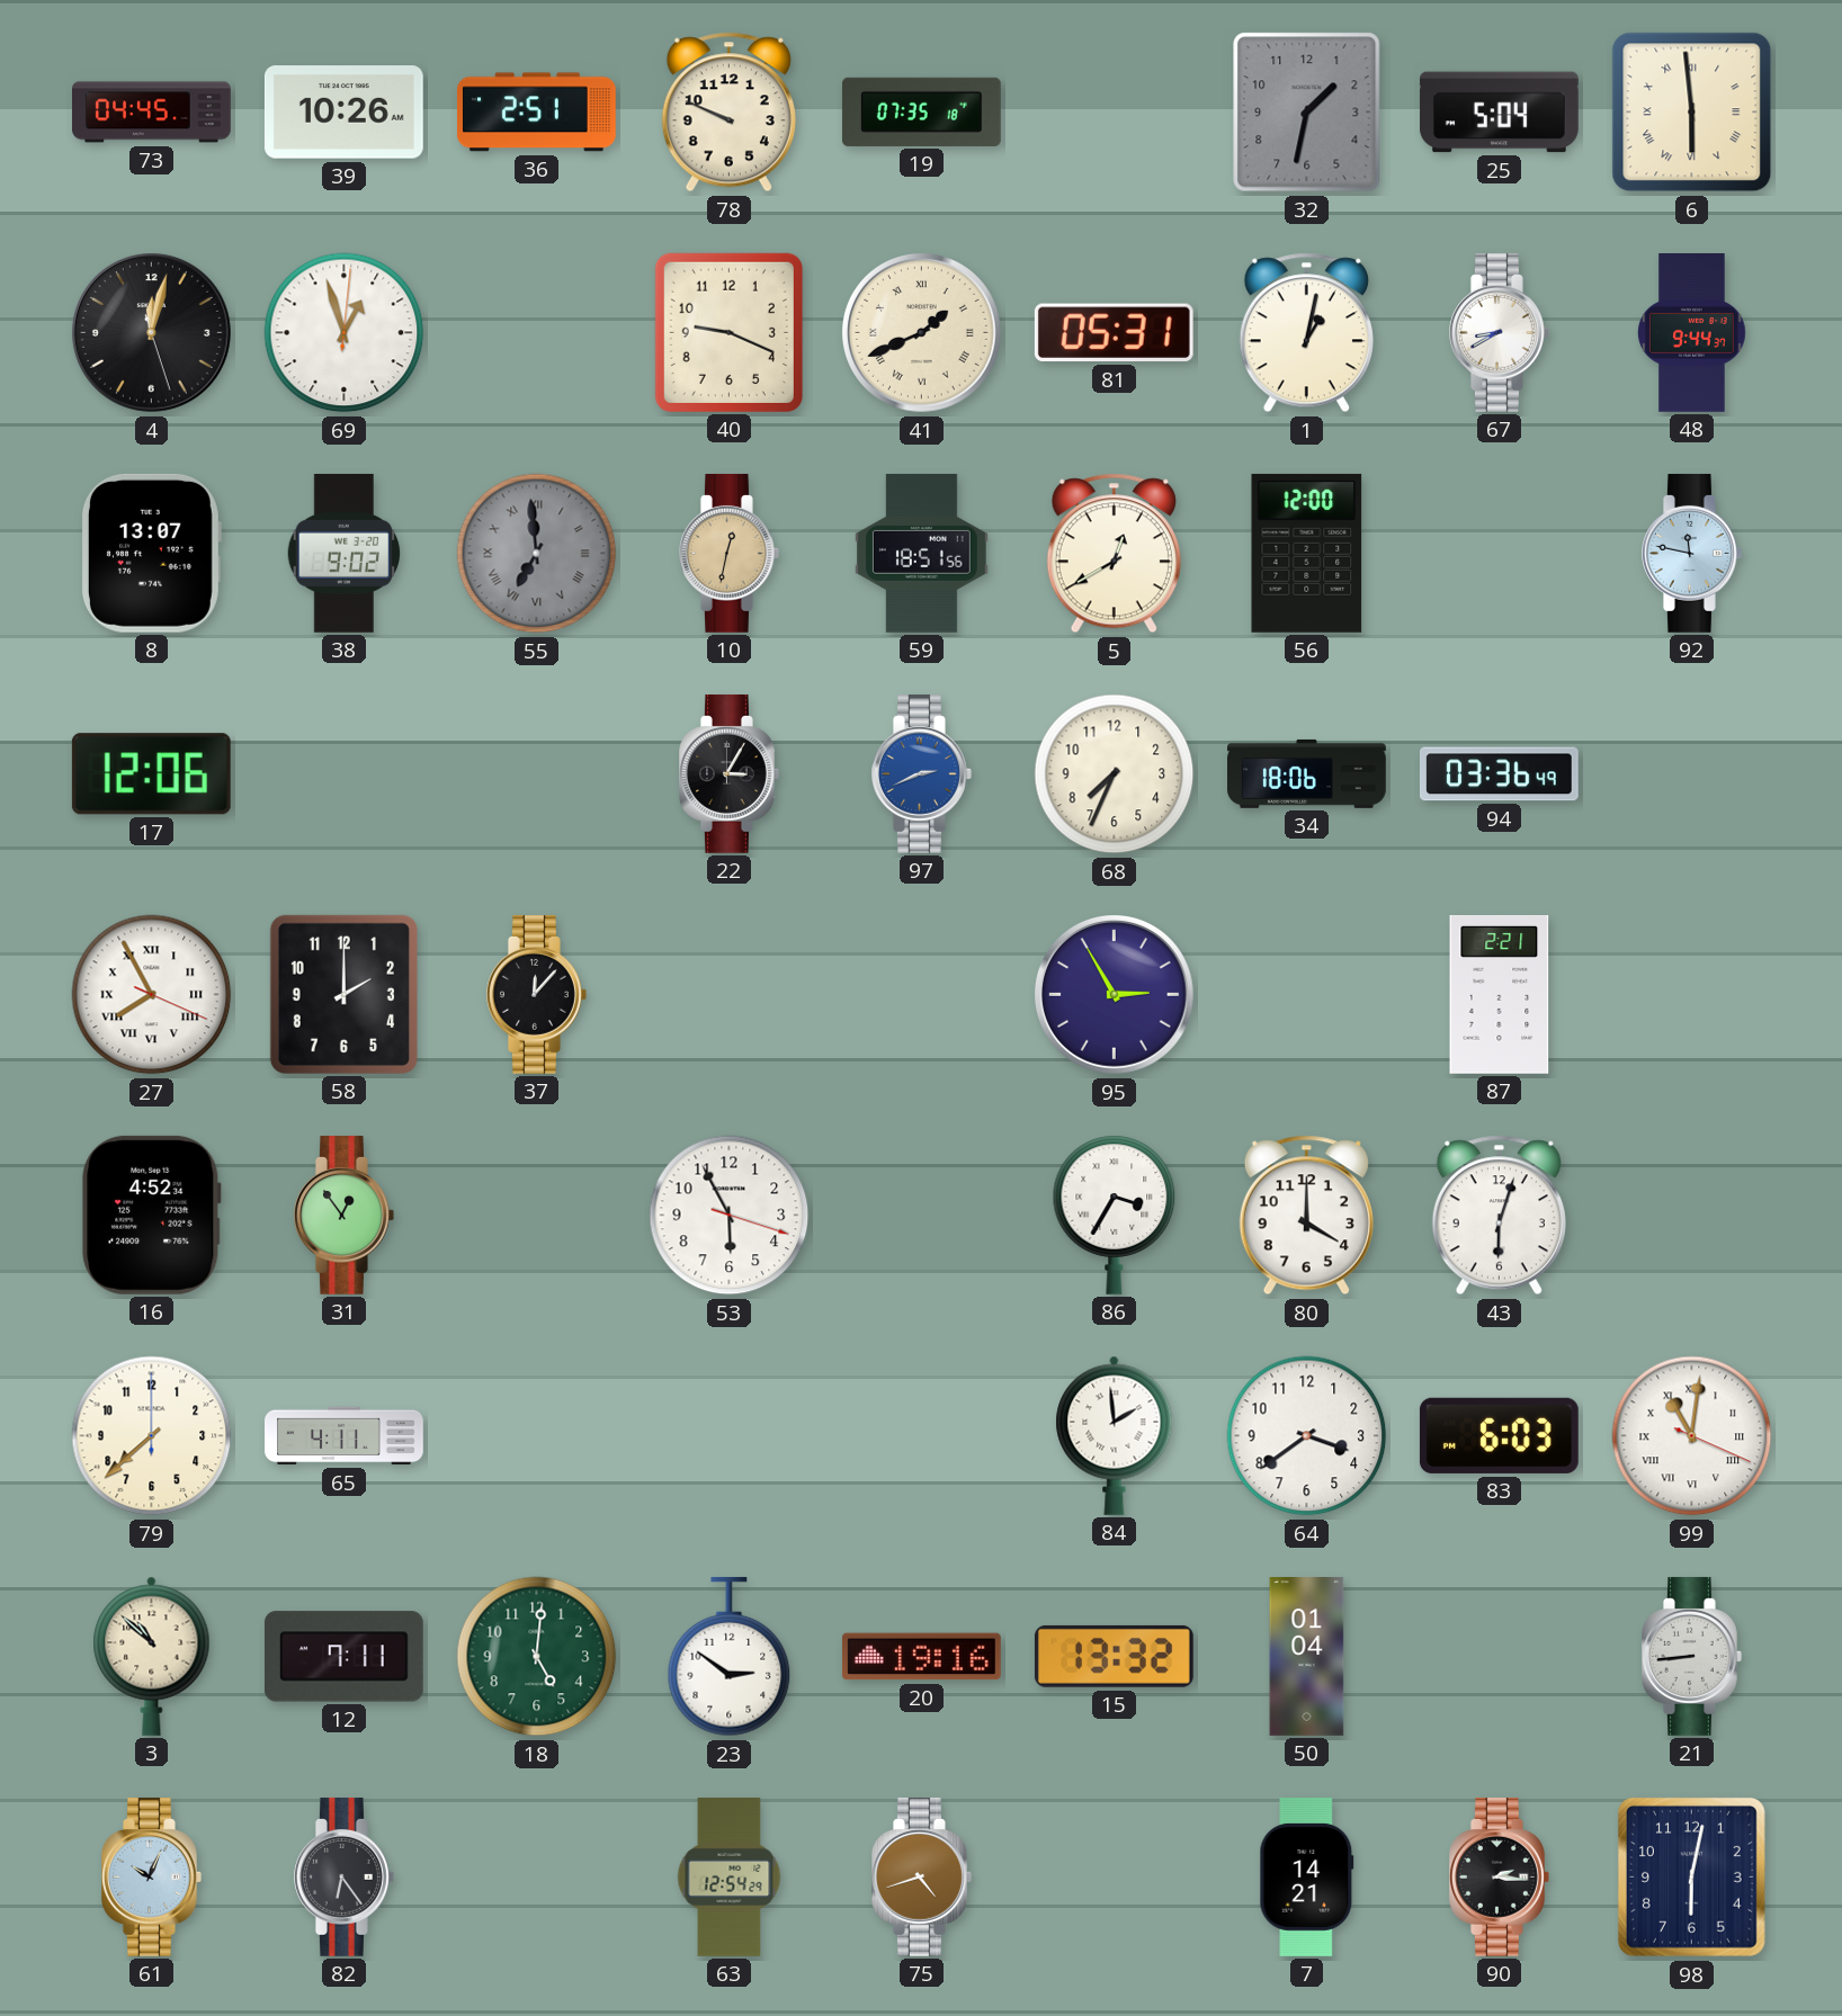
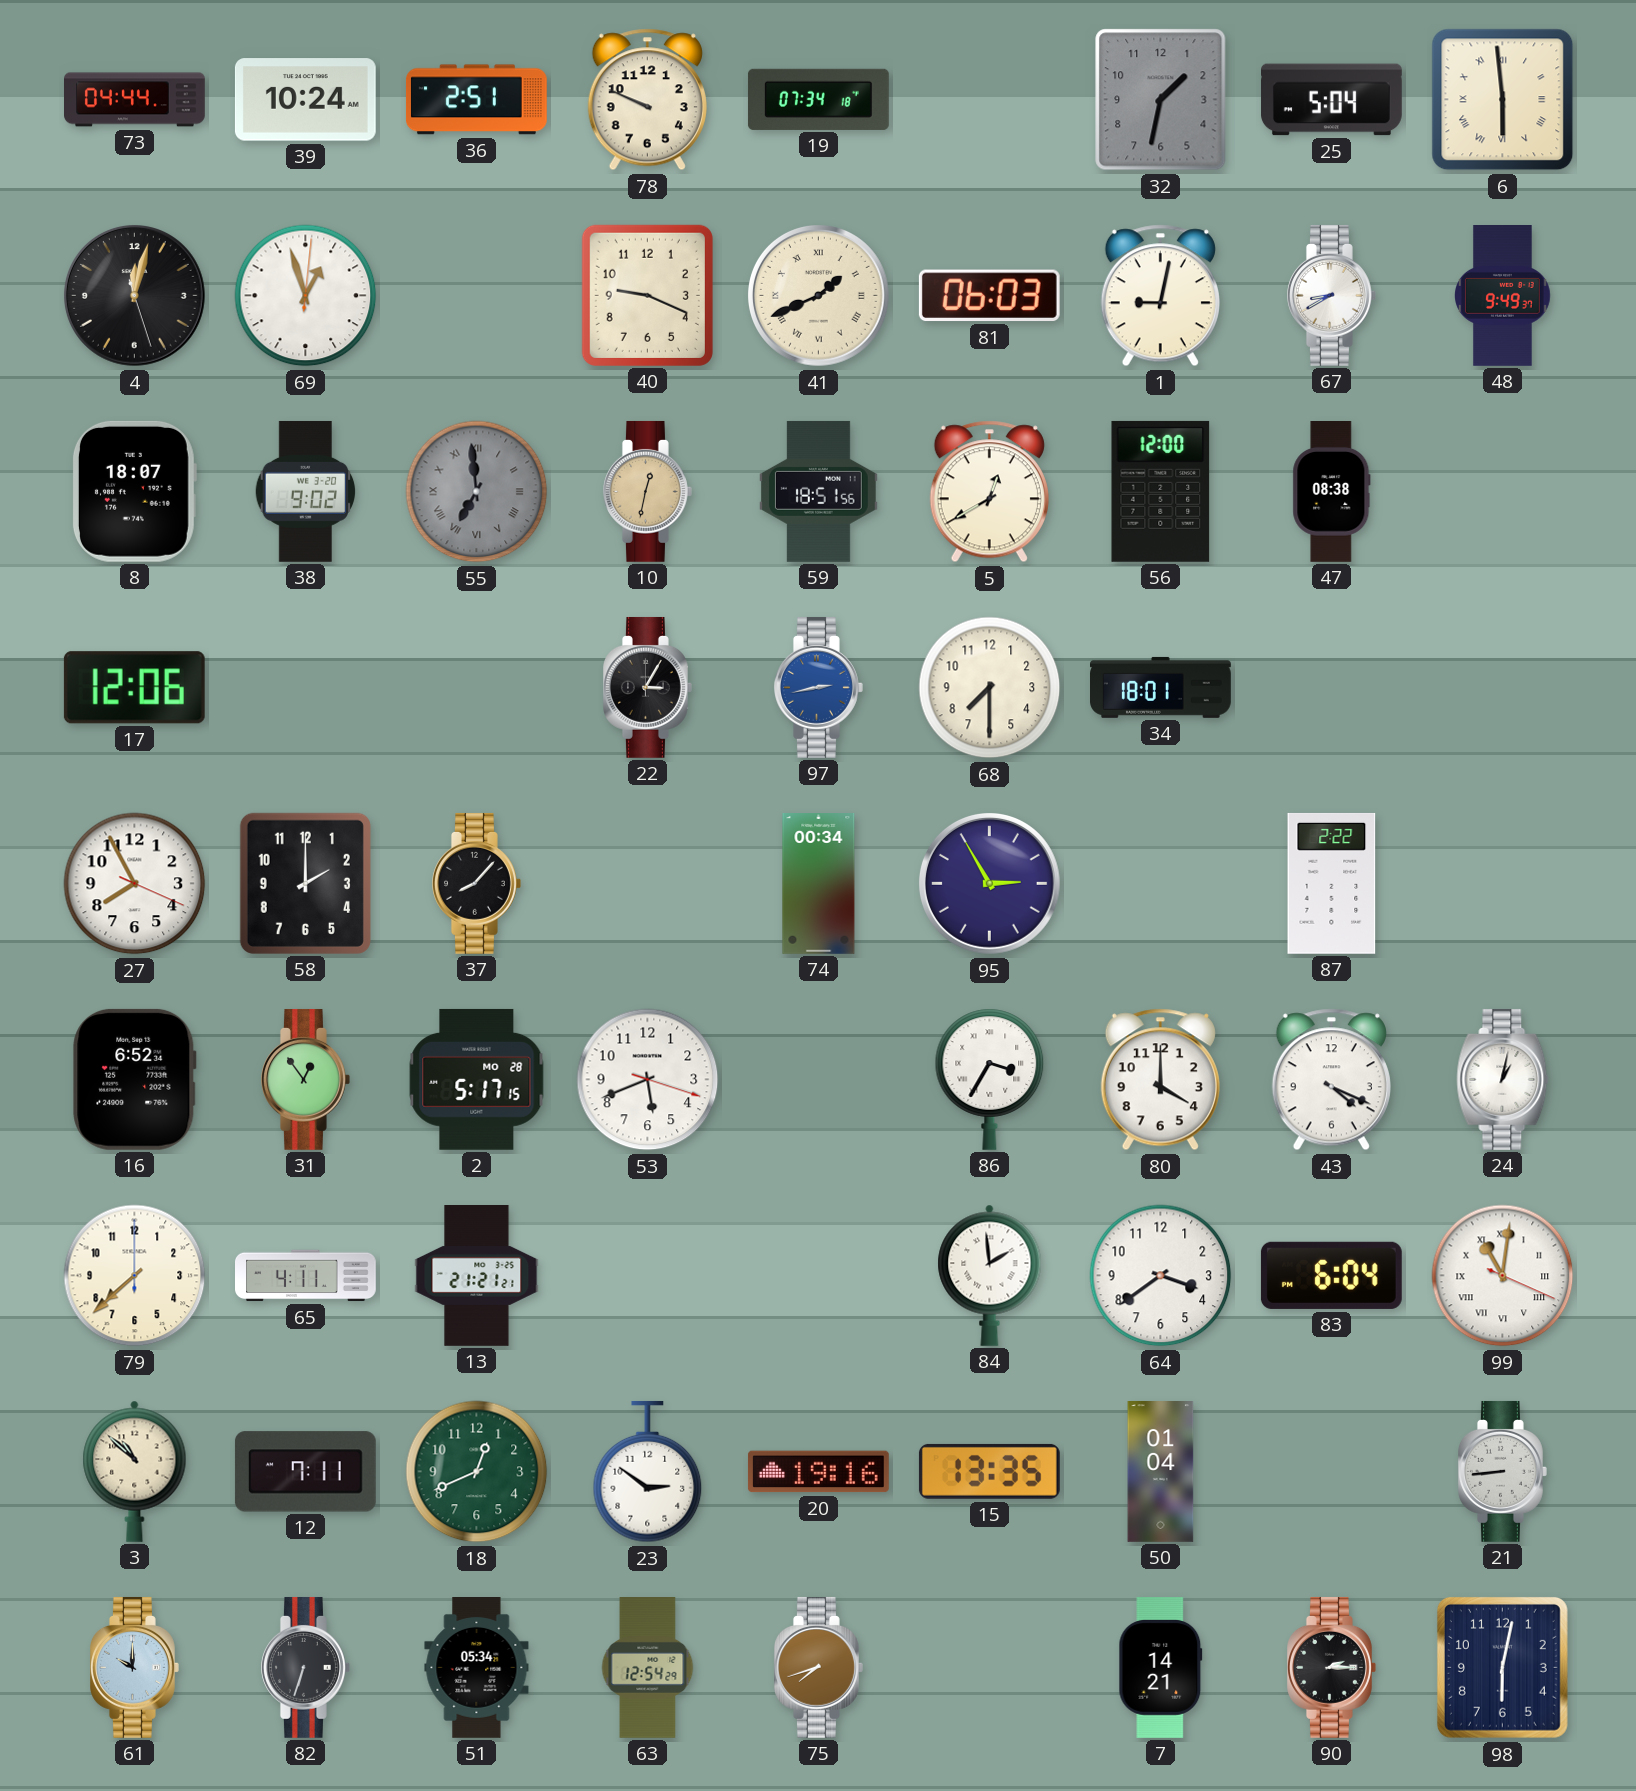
73: 04:45 -> 04:44
39: 10:26 -> 10:24
19: 07:35 -> 07:34
81: 05:31 -> 06:03
1: 1:02 -> 9:02
48: 9:44 -> 9:49
8: 13:07 -> 18:07
47: none -> 08:38
92: 11:47 -> none
97: 2:41 -> 2:43
68: 7:34 -> 7:30
34: 18:06 -> 18:01
94: 03:36 -> none
27 numerals: Roman -> Arabic
37: 12:07 -> 8:07
74: none -> 00:34
87: 2:21 -> 2:22
16: 4:52 -> 6:52
2: none -> 5:17
53: 5:55 -> 5:41
43: 6:03 -> 4:19
24: none -> 1:02
13: none -> 21:21
83: 6:03 -> 6:04
18: 5:01 -> 12:41
15: 13:32 -> 13:35
61: 10:04 -> 10:00
82: 6:24 -> 6:33
51: none -> 05:34
75: 4:42 -> 7:42
90: 2:16 -> 2:15
